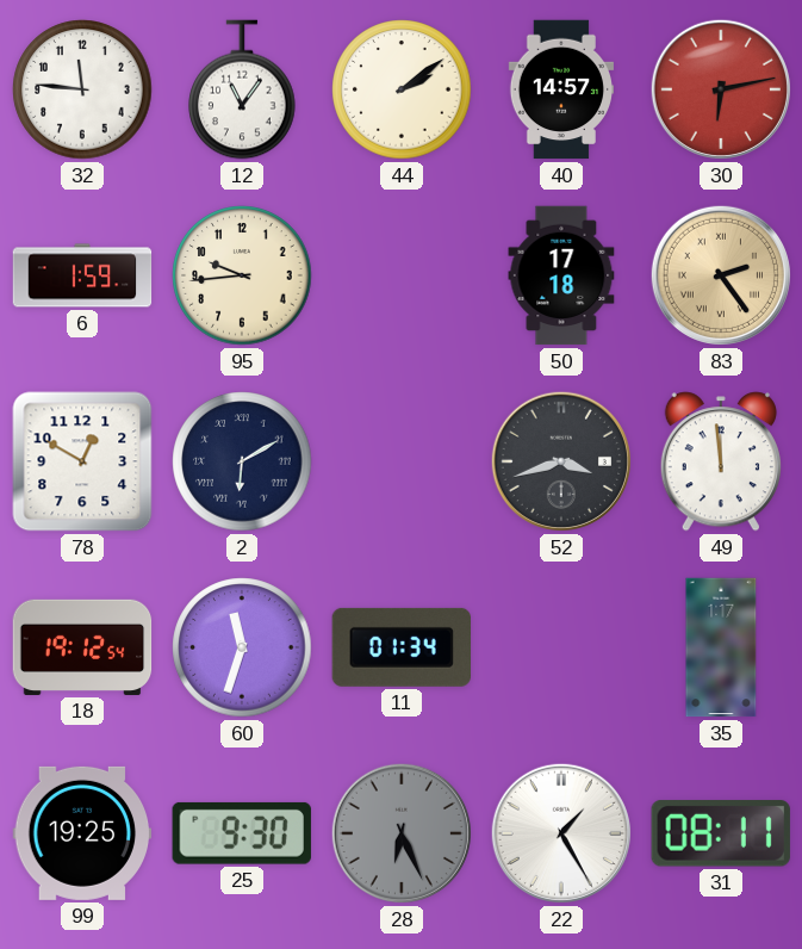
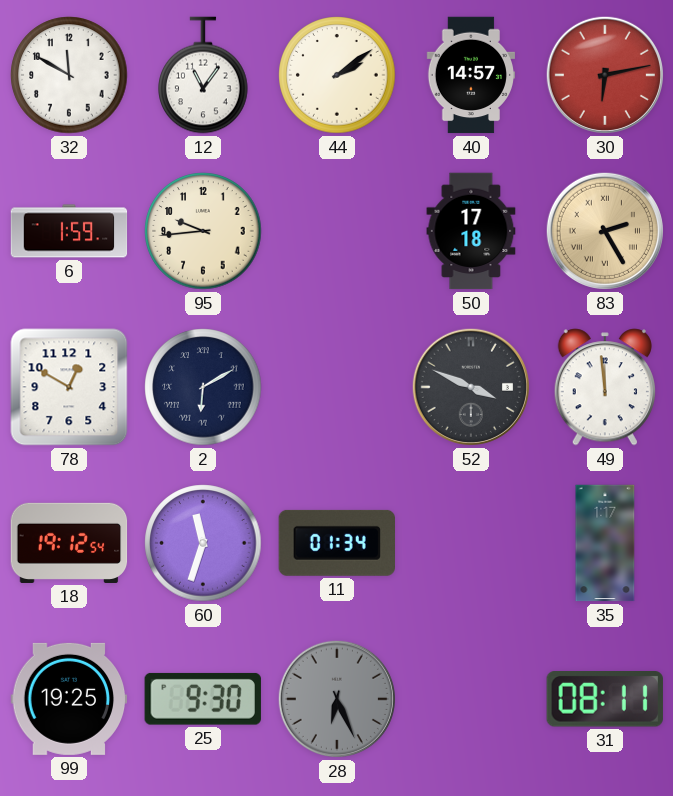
32: 11:46 -> 11:50
83: 2:24 -> 2:25
52: 3:42 -> 3:49
22: 1:25 -> none
